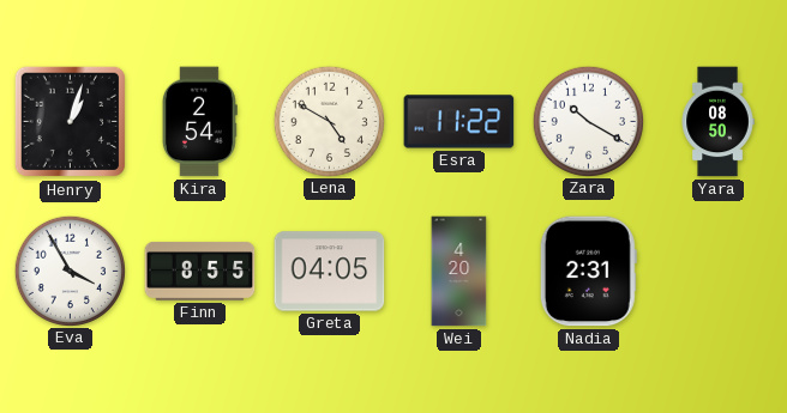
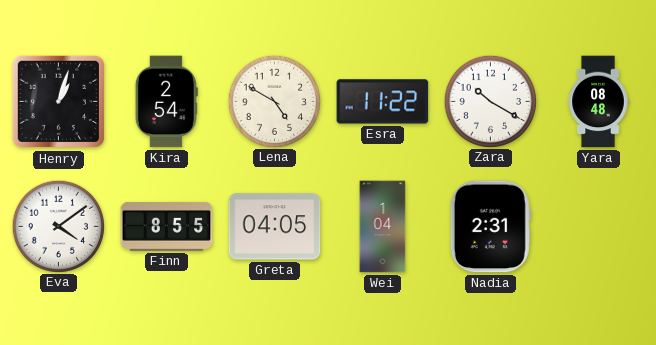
Yara: 08:50 -> 08:48
Eva: 3:55 -> 4:09
Wei: 4:20 -> 1:04
